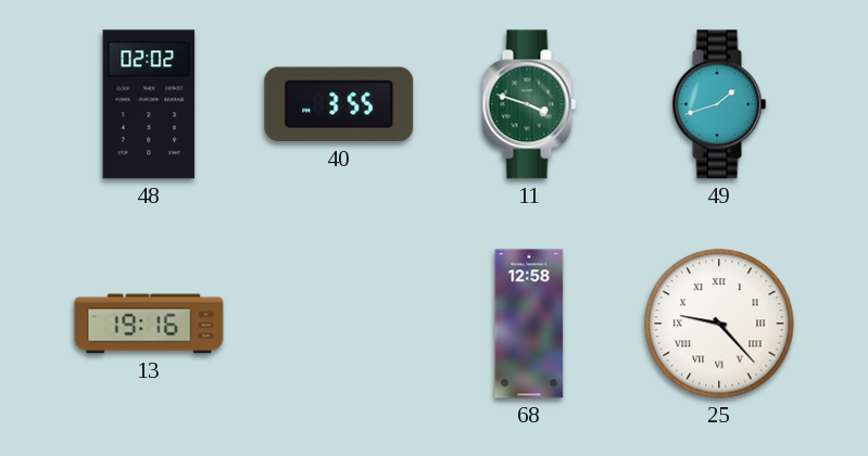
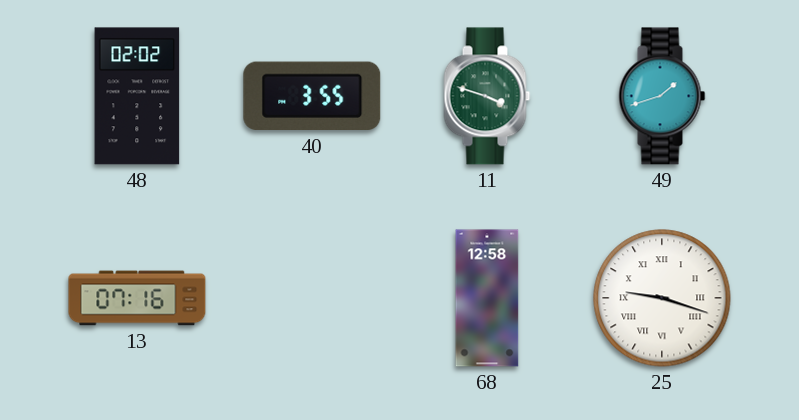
13: 19:16 -> 07:16
25: 9:23 -> 9:18
